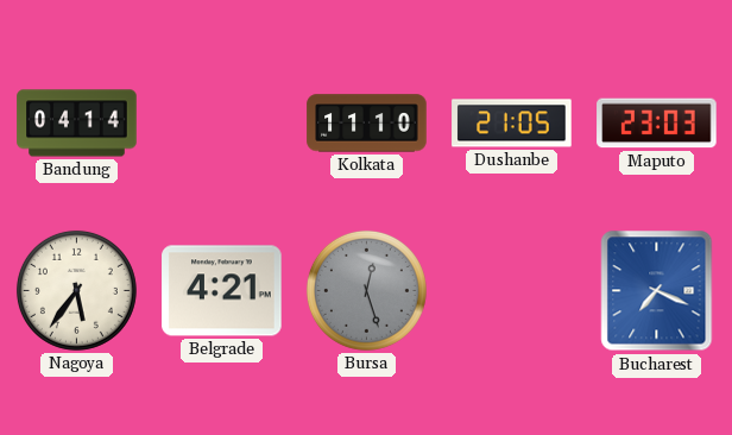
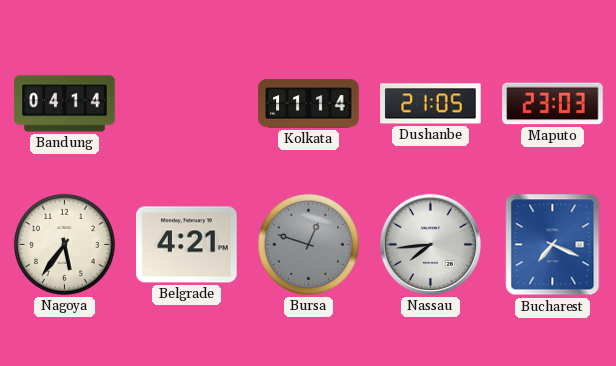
Kolkata: 11:10 -> 11:14
Bursa: 12:27 -> 12:48
Nassau: none -> 7:44
